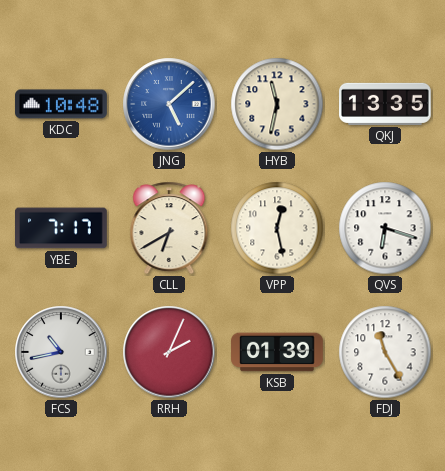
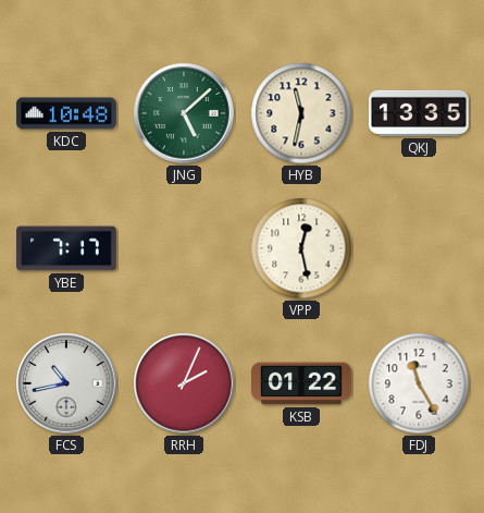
JNG dial: blue -> green
CLL: 6:40 -> none
QVS: 6:18 -> none
KSB: 01:39 -> 01:22
